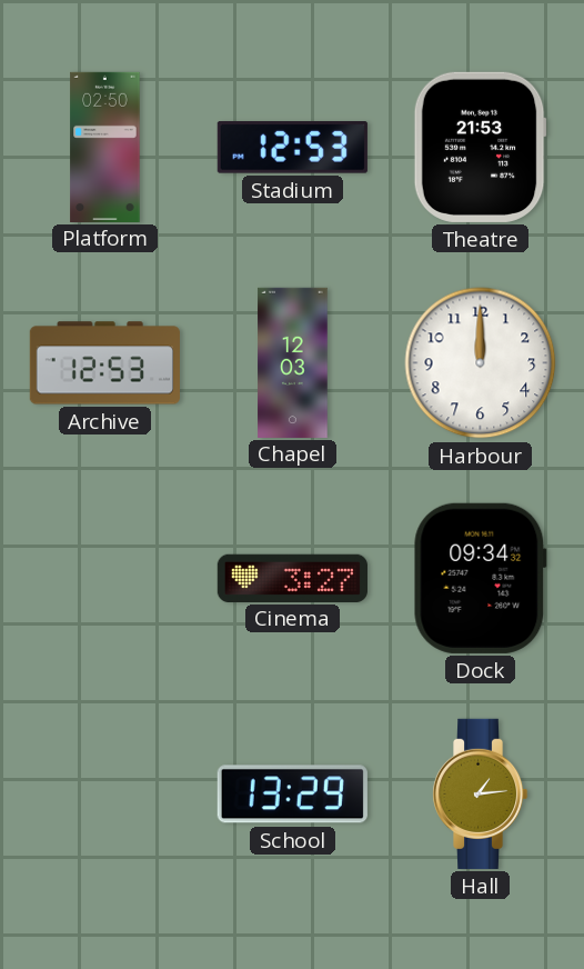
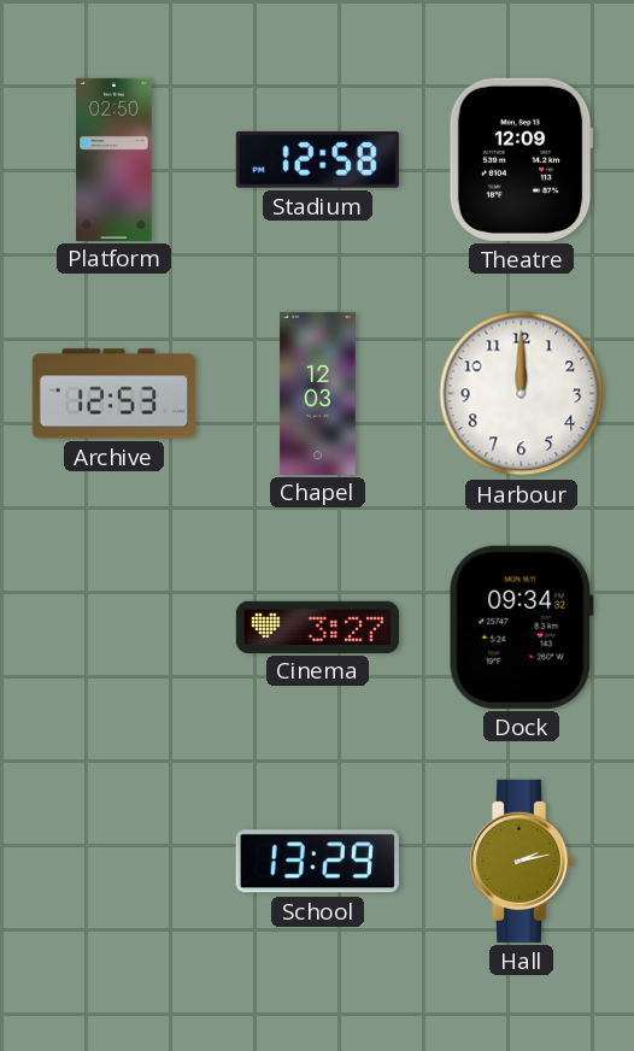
Stadium: 12:53 -> 12:58
Theatre: 21:53 -> 12:09
Hall: 1:14 -> 2:13
